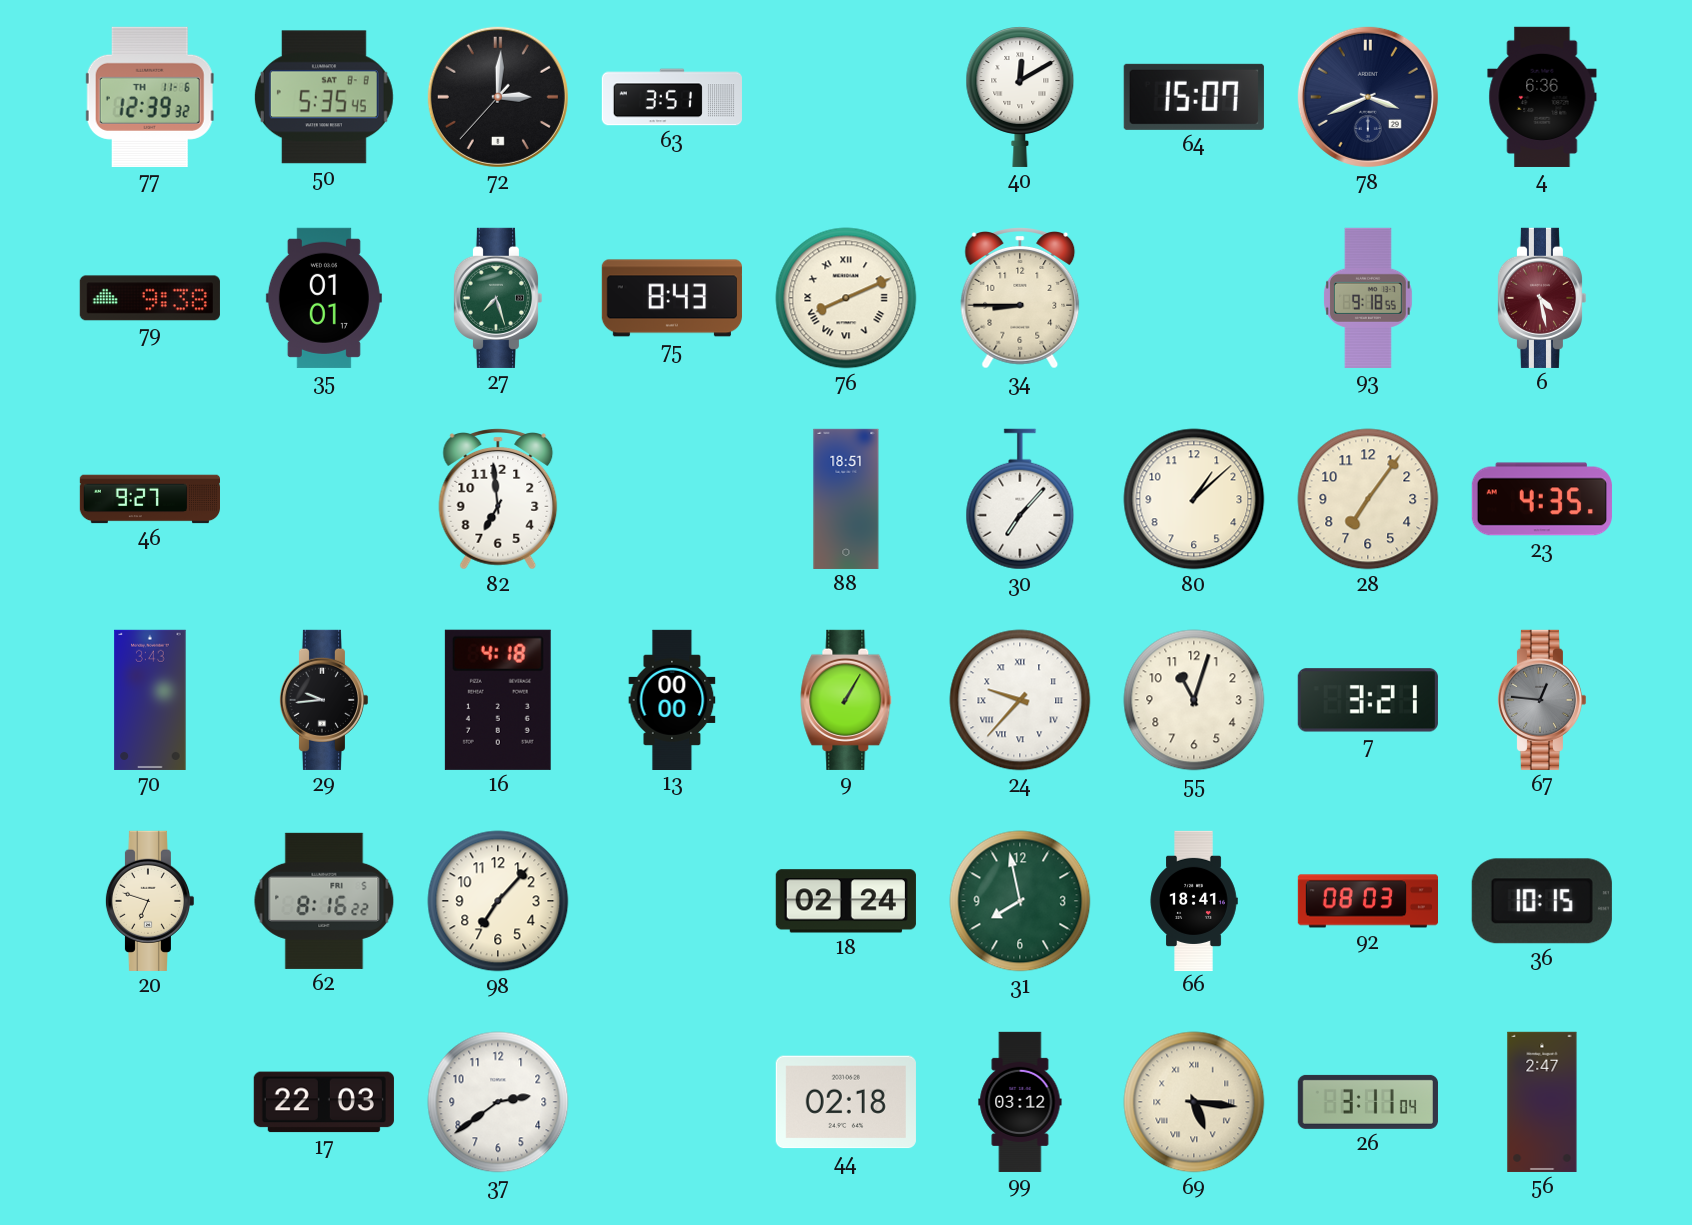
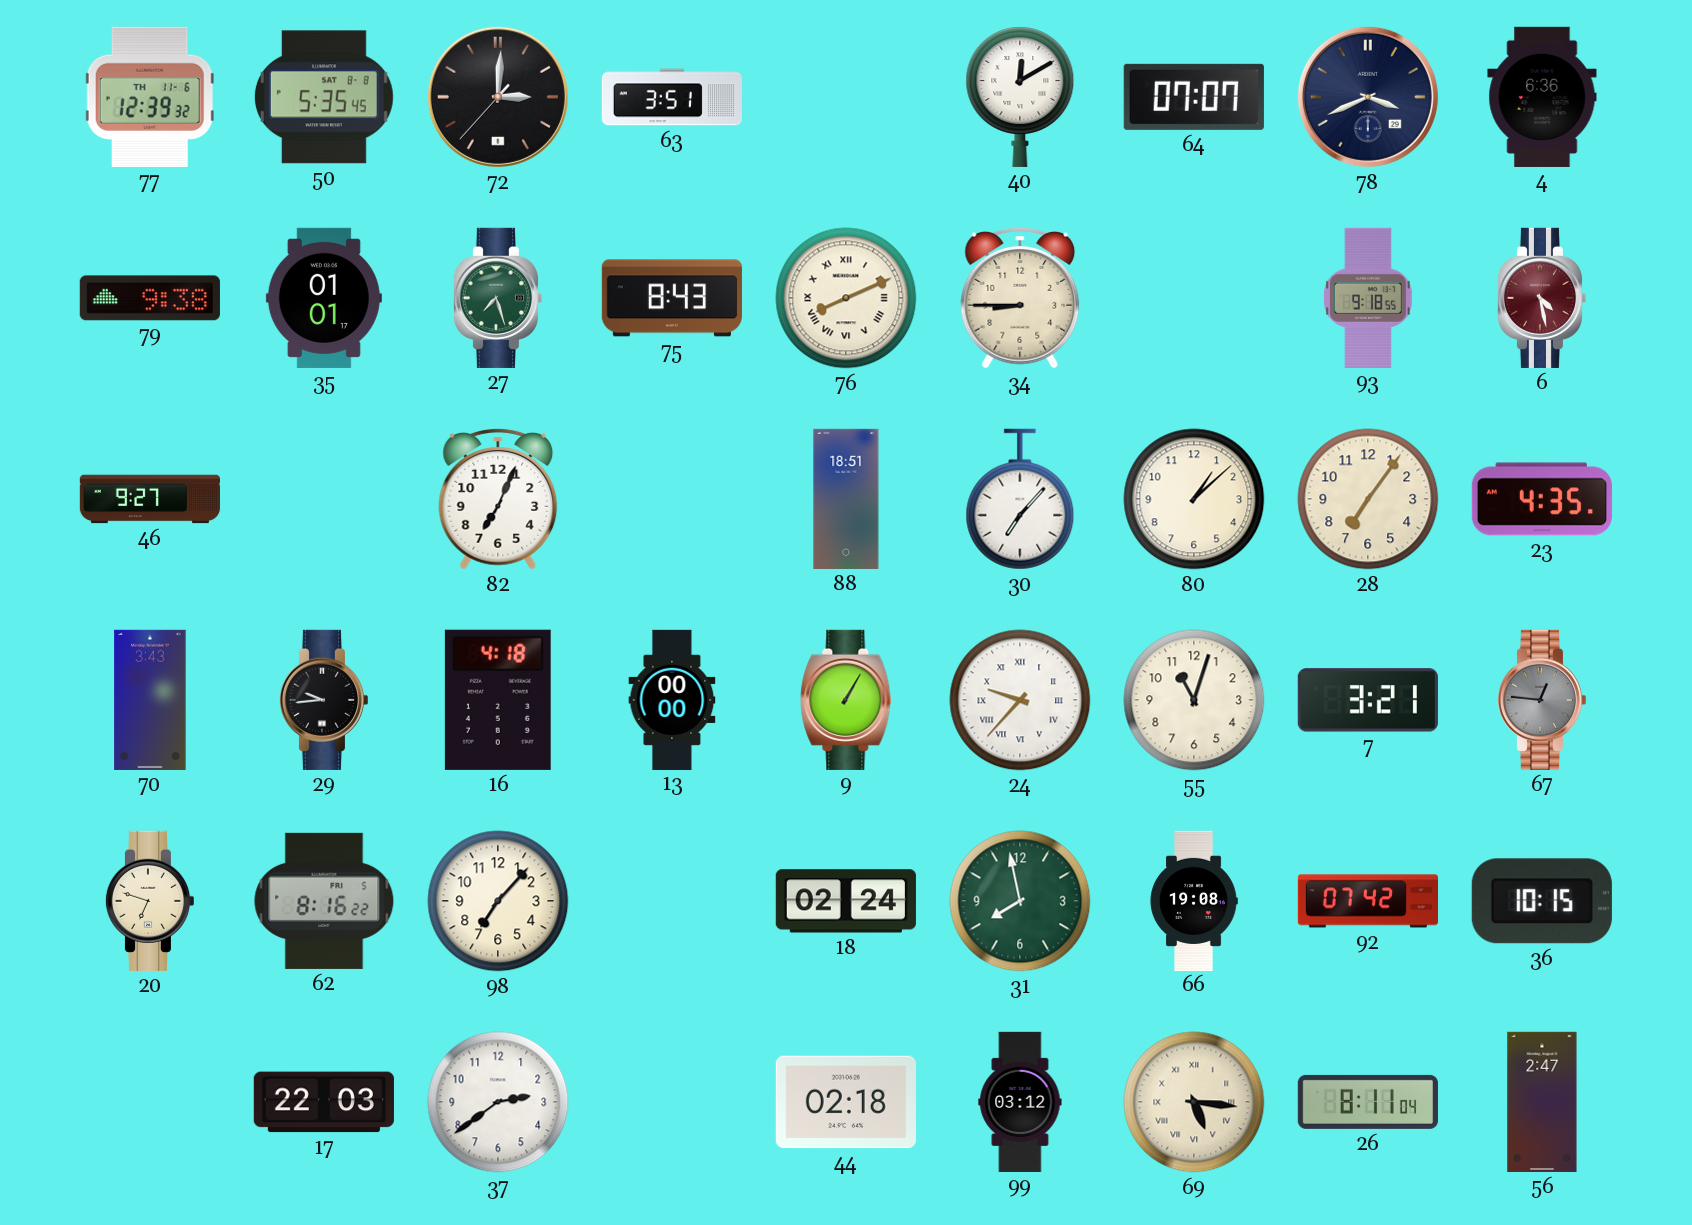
64: 15:07 -> 07:07
82: 6:59 -> 7:04
66: 18:41 -> 19:08
92: 08:03 -> 07:42
26: 3:11 -> 8:11
